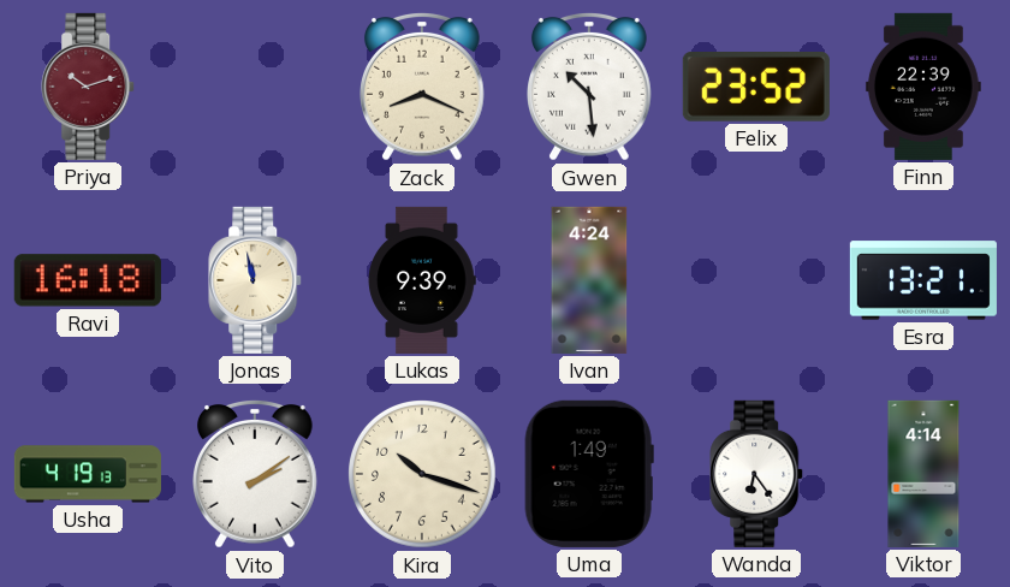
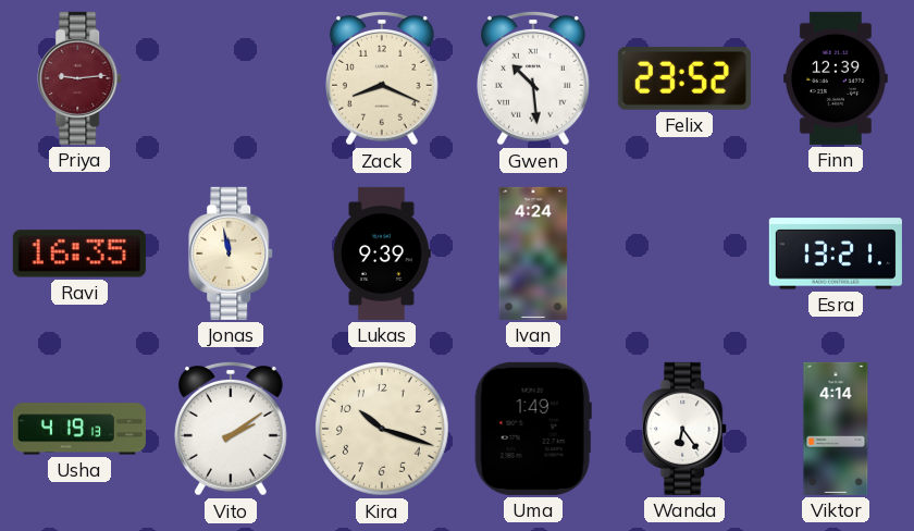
Priya: 10:12 -> 9:14
Finn: 22:39 -> 12:39
Ravi: 16:18 -> 16:35
